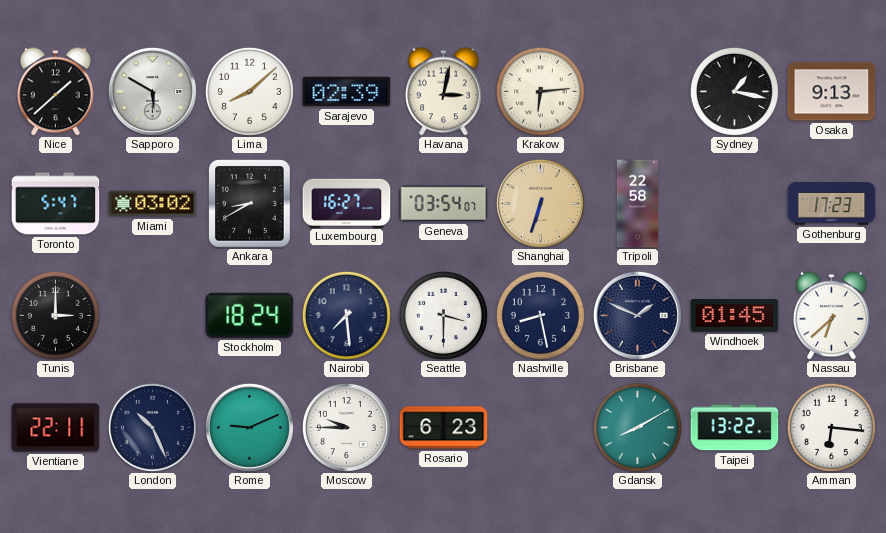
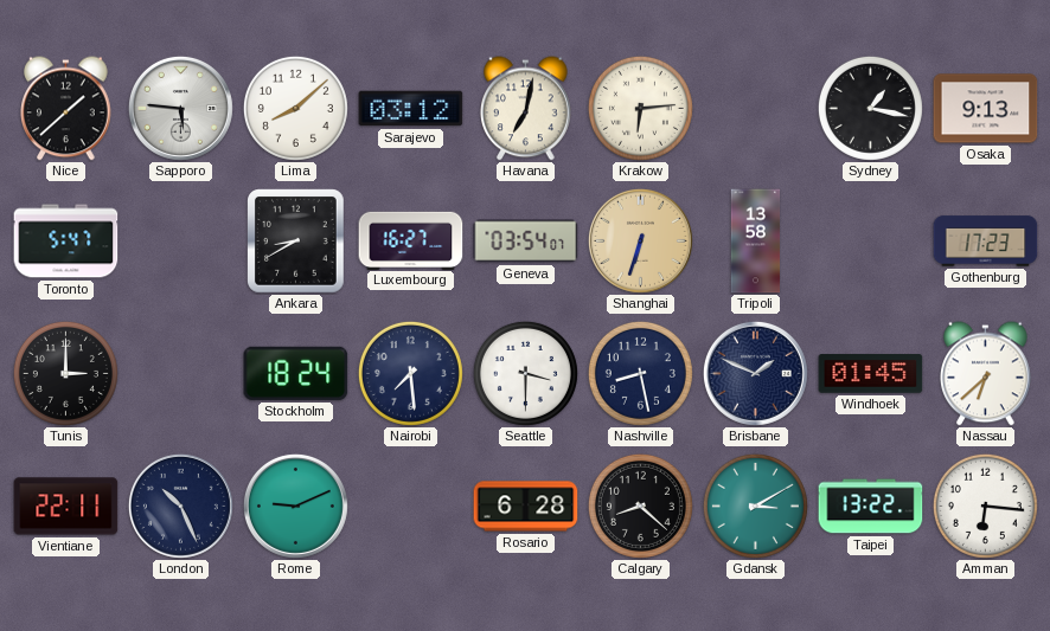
Sapporo: 5:50 -> 5:46
Sarajevo: 02:39 -> 03:12
Havana: 3:02 -> 7:02
Miami: 03:02 -> none
Tripoli: 22:58 -> 13:58
Moscow: 9:45 -> none
Rosario: 6:23 -> 6:28
Calgary: none -> 8:22
Gdansk: 8:10 -> 3:10
